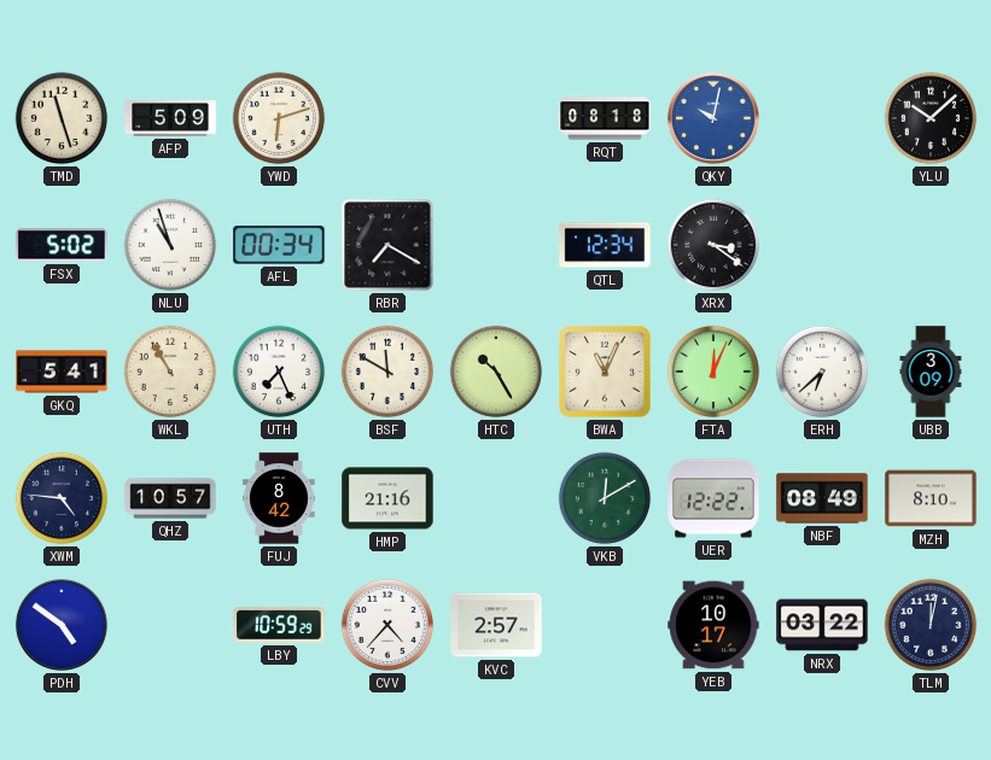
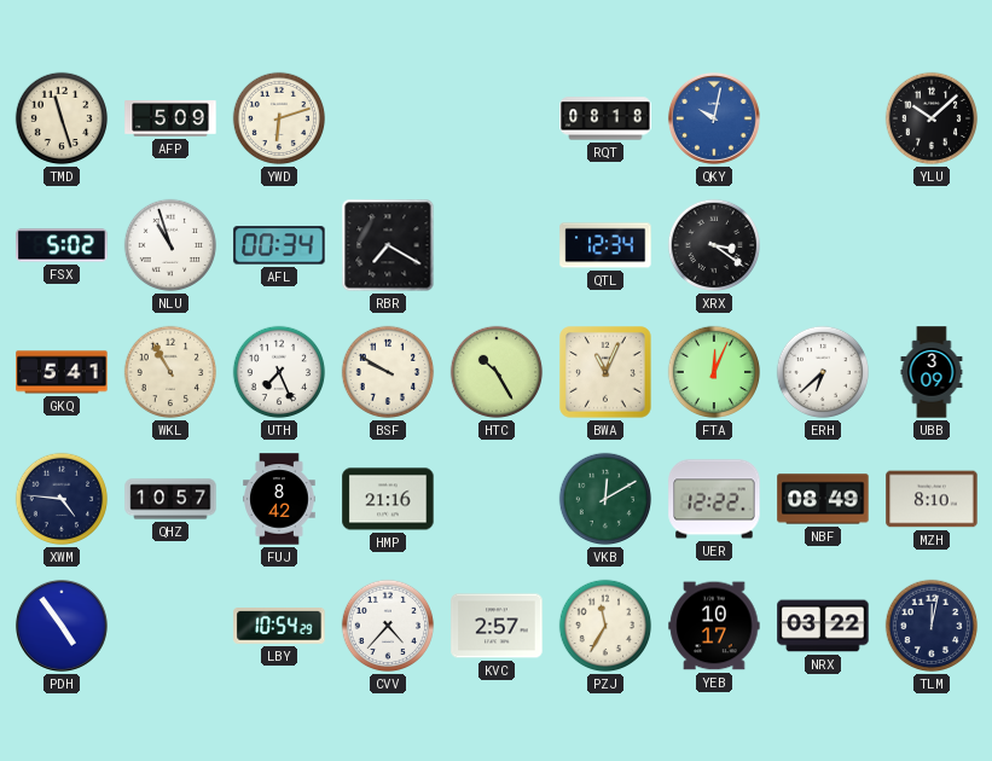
BSF: 11:50 -> 9:50
PDH: 4:51 -> 4:54
LBY: 10:59 -> 10:54
PZJ: none -> 11:35
